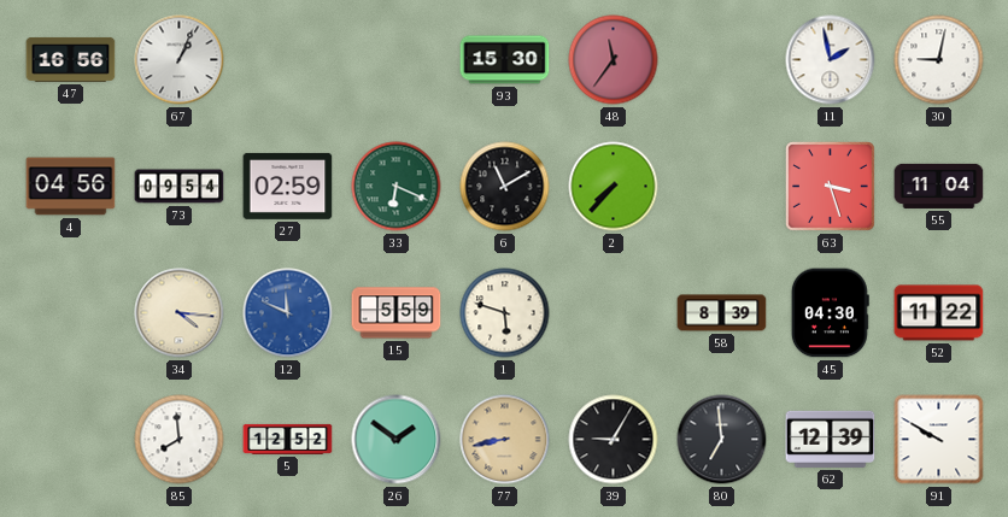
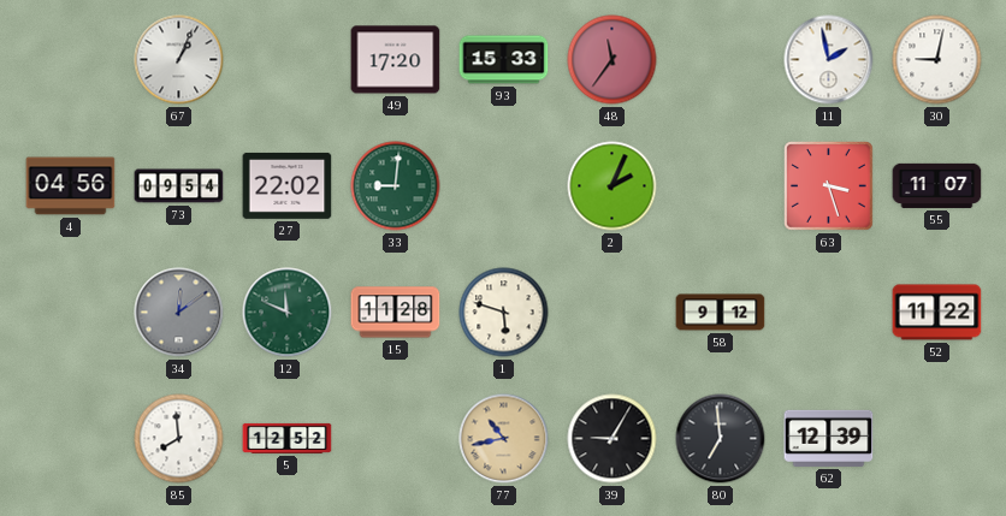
47: 16:56 -> none
49: none -> 17:20
93: 15:30 -> 15:33
27: 02:59 -> 22:02
33: 6:19 -> 9:01
6: 11:10 -> none
2: 7:37 -> 2:04
55: 11:04 -> 11:07
34: 4:16 -> 12:09
34 dial: cream -> grey
12 dial: blue -> green
15: 5:59 -> 11:28
58: 8:39 -> 9:12
45: 04:30 -> none
26: 1:51 -> none
77: 8:43 -> 10:43
91: 9:50 -> none
